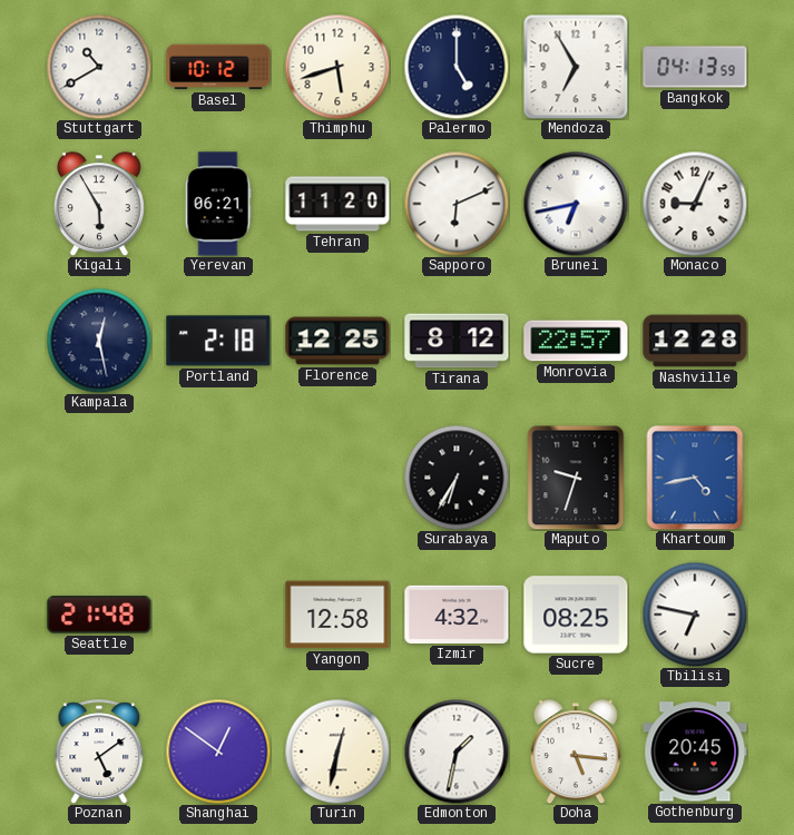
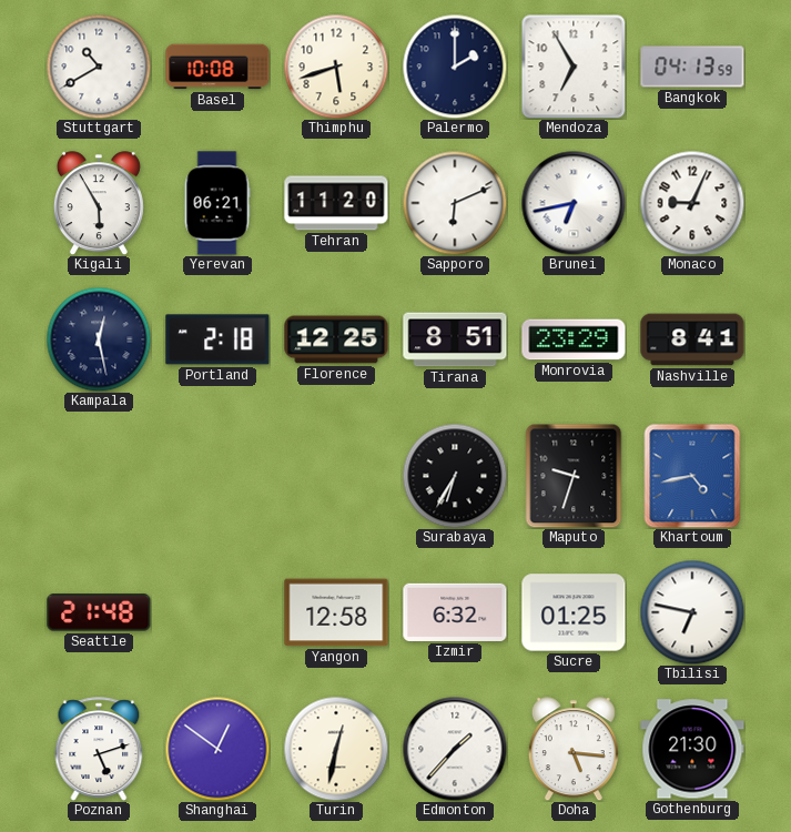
Basel: 10:12 -> 10:08
Palermo: 5:00 -> 2:00
Tirana: 8:12 -> 8:51
Monrovia: 22:57 -> 23:29
Nashville: 12:28 -> 8:41
Izmir: 4:32 -> 6:32
Sucre: 08:25 -> 01:25
Poznan: 5:09 -> 5:12
Edmonton: 1:32 -> 1:37
Gothenburg: 20:45 -> 21:30
